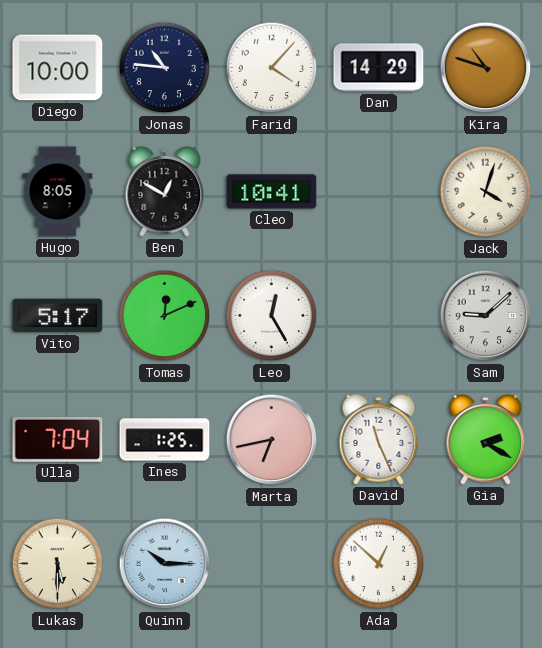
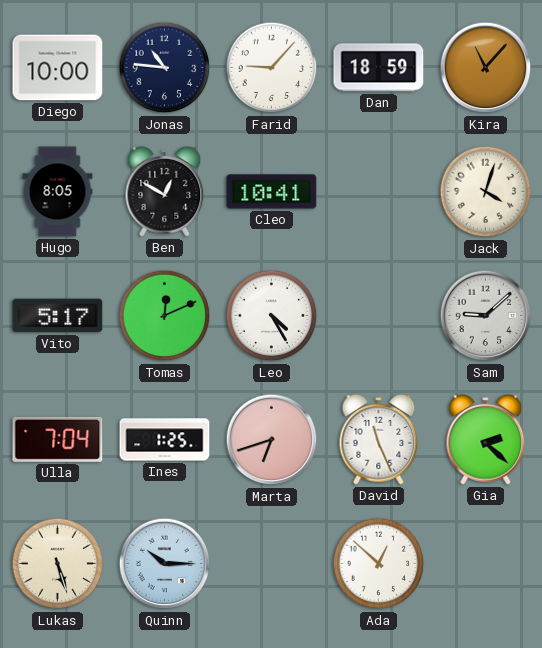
Farid: 4:07 -> 9:07
Dan: 14:29 -> 18:59
Kira: 10:48 -> 11:07
Leo: 12:25 -> 4:25
Marta: 6:43 -> 6:42
Gia: 2:20 -> 2:22
Lukas: 5:30 -> 5:27
